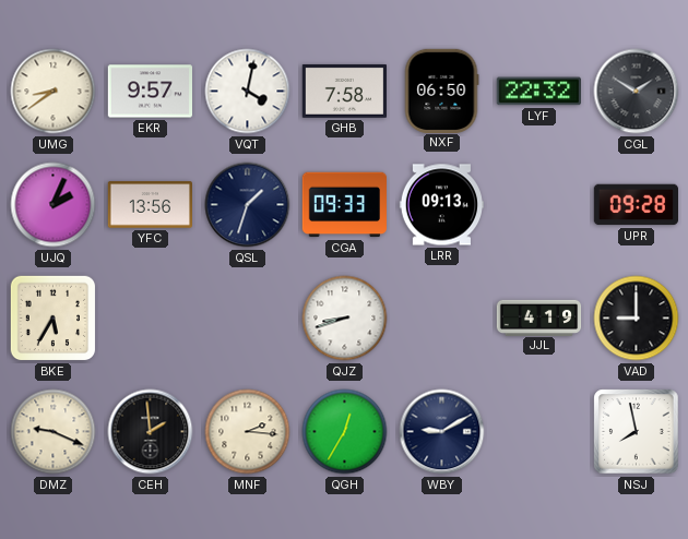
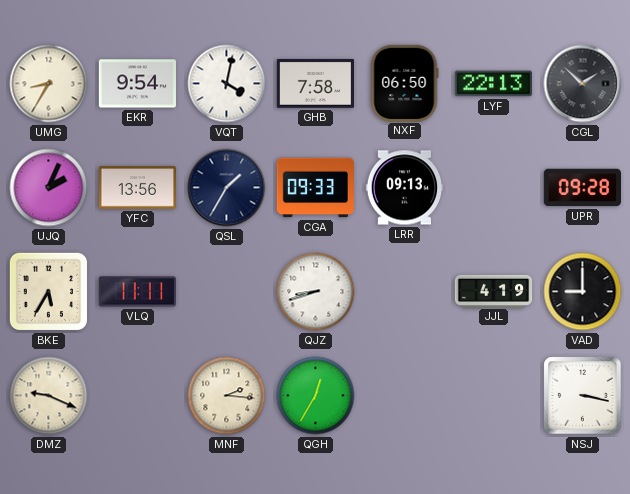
UMG: 8:39 -> 8:35
EKR: 9:57 -> 9:54
LYF: 22:32 -> 22:13
CGL: 1:50 -> 1:52
QSL: 1:33 -> 1:35
VLQ: none -> 11:11
CEH: 1:59 -> none
WBY: 9:10 -> none
NSJ: 7:58 -> 3:17
